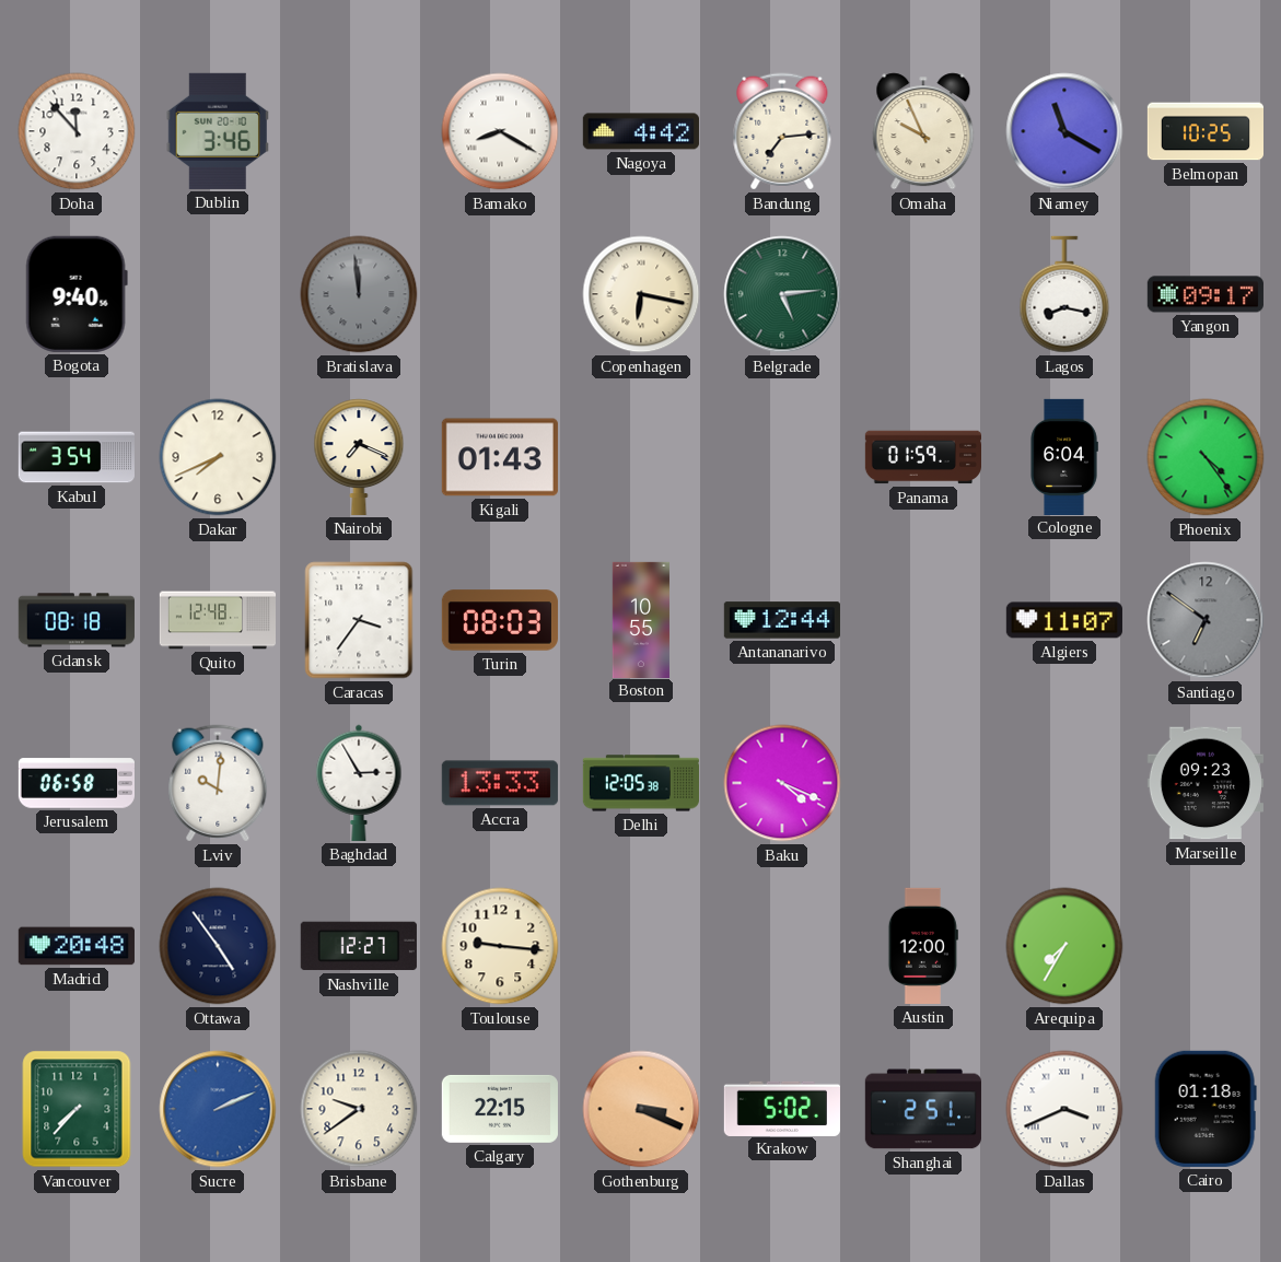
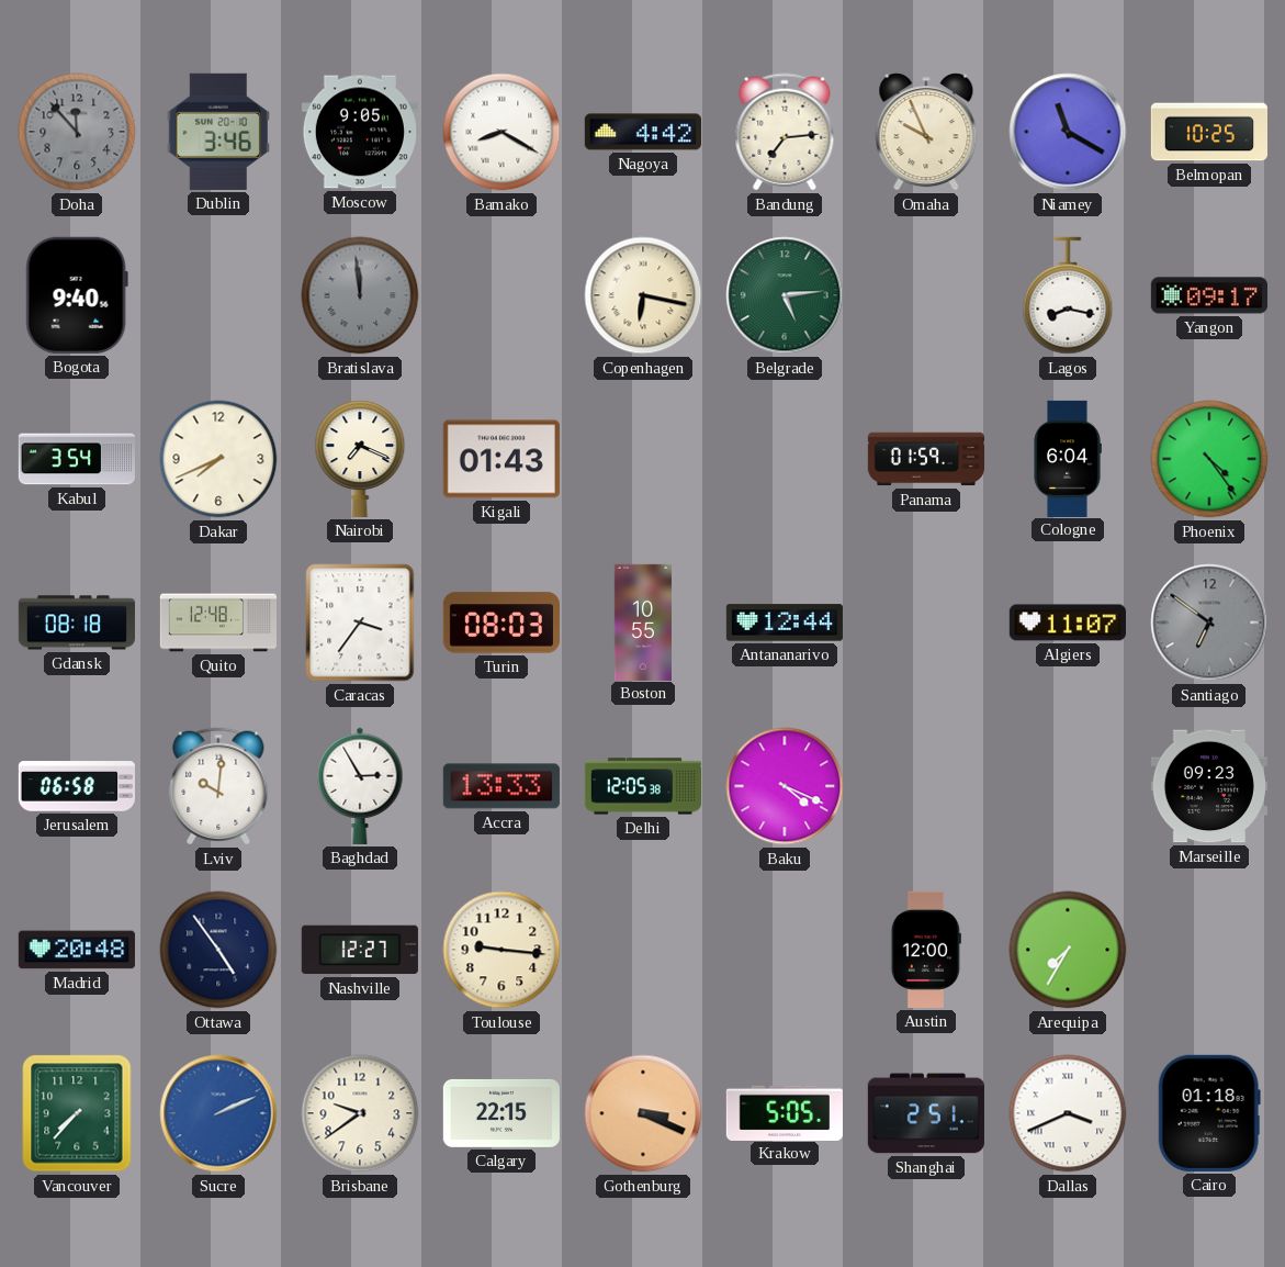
Doha dial: white -> grey
Moscow: none -> 9:05
Krakow: 5:02 -> 5:05
